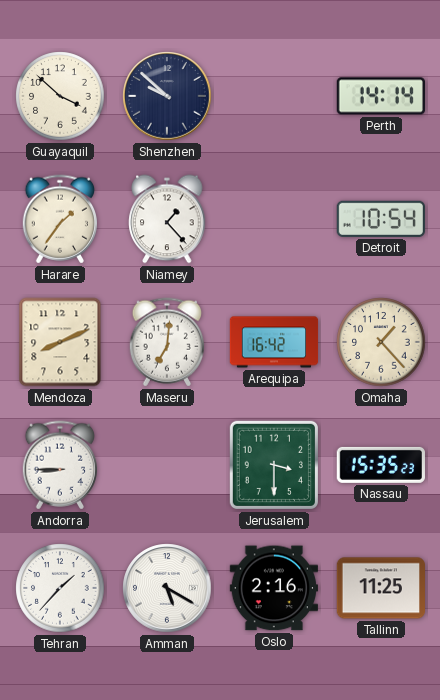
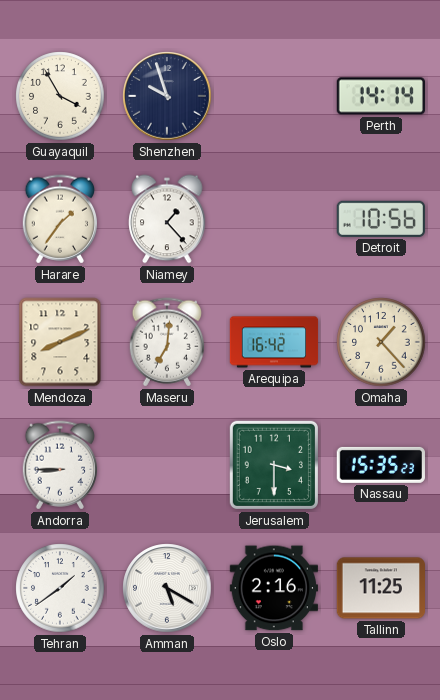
Guayaquil: 3:52 -> 3:55
Shenzhen: 9:52 -> 9:57
Detroit: 10:54 -> 10:56
Tehran: 1:37 -> 1:39
